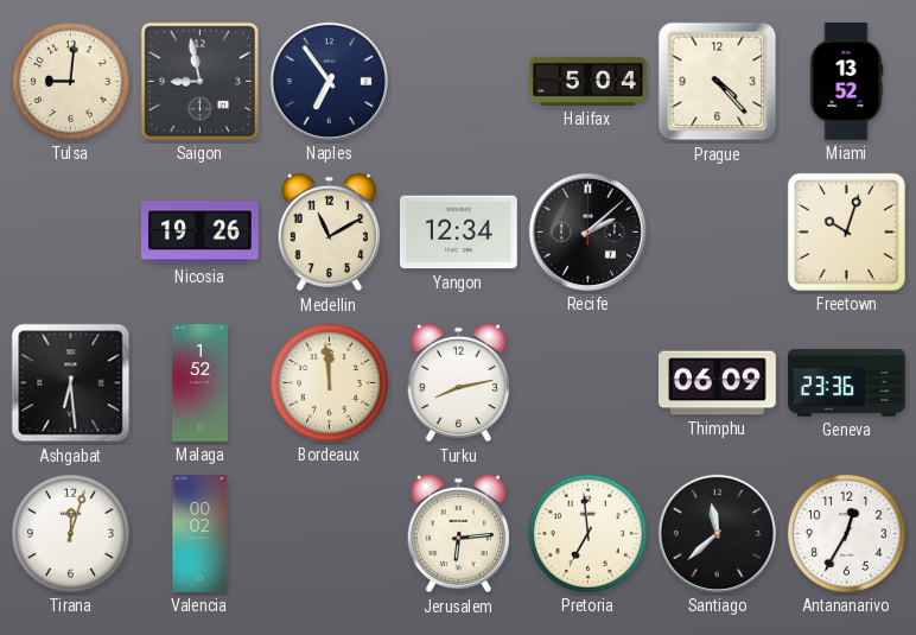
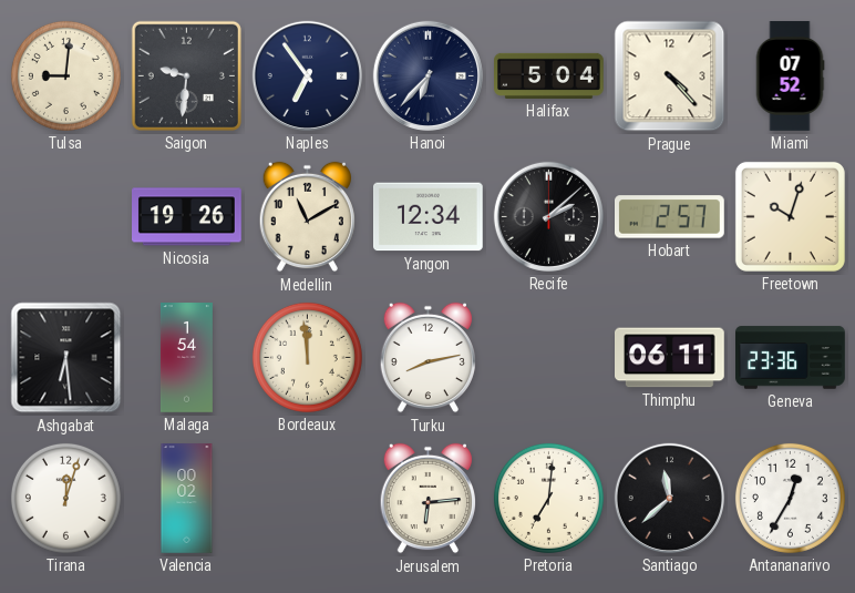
Saigon: 8:58 -> 9:31
Hanoi: none -> 6:37
Miami: 13:52 -> 07:52
Hobart: none -> 2:57
Malaga: 1:52 -> 1:54
Thimphu: 06:09 -> 06:11
Pretoria: 6:59 -> 7:01
